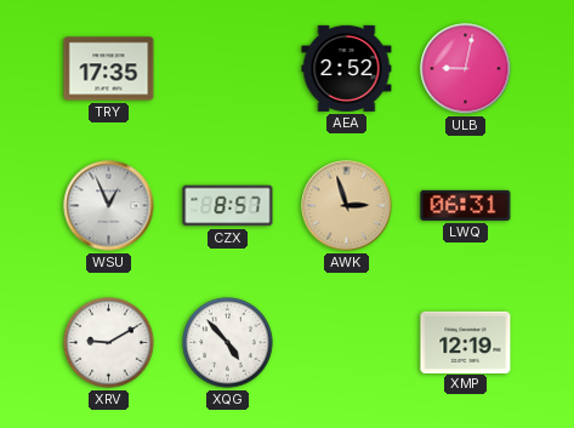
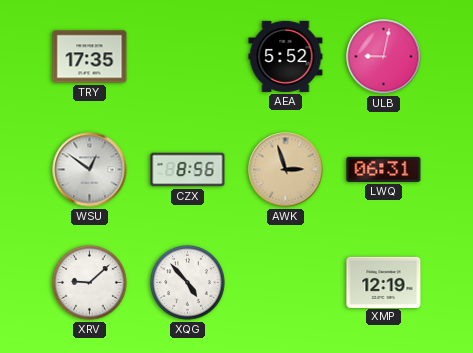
AEA: 2:52 -> 5:52
WSU: 12:56 -> 12:51
CZX: 8:57 -> 8:56
XRV: 9:10 -> 9:08
